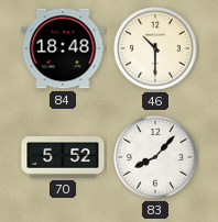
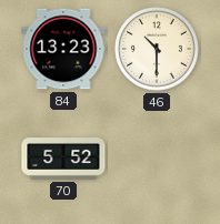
84: 18:48 -> 13:23
83: 8:07 -> none
